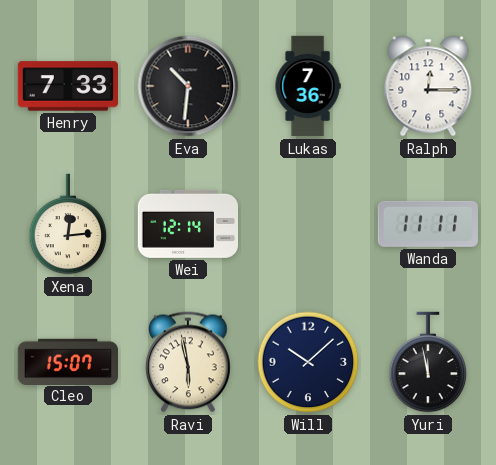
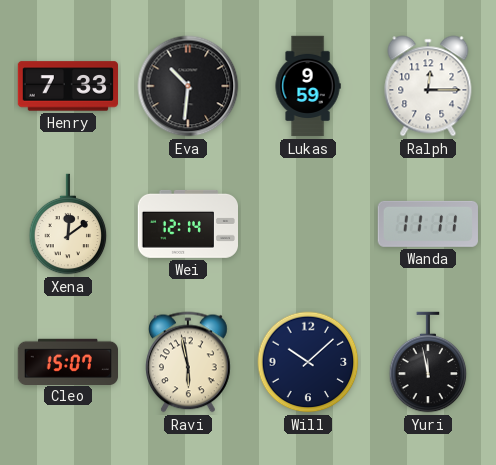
Lukas: 7:36 -> 9:59
Xena: 12:14 -> 12:09
